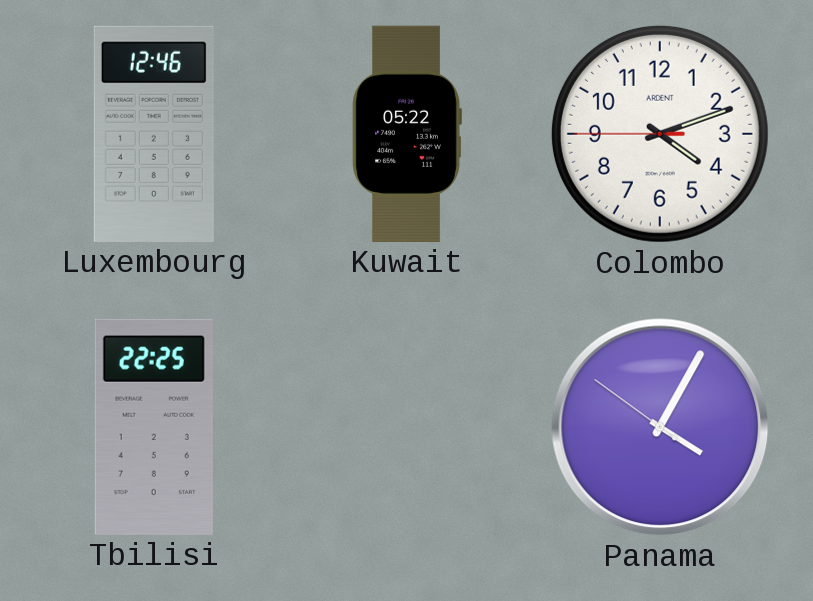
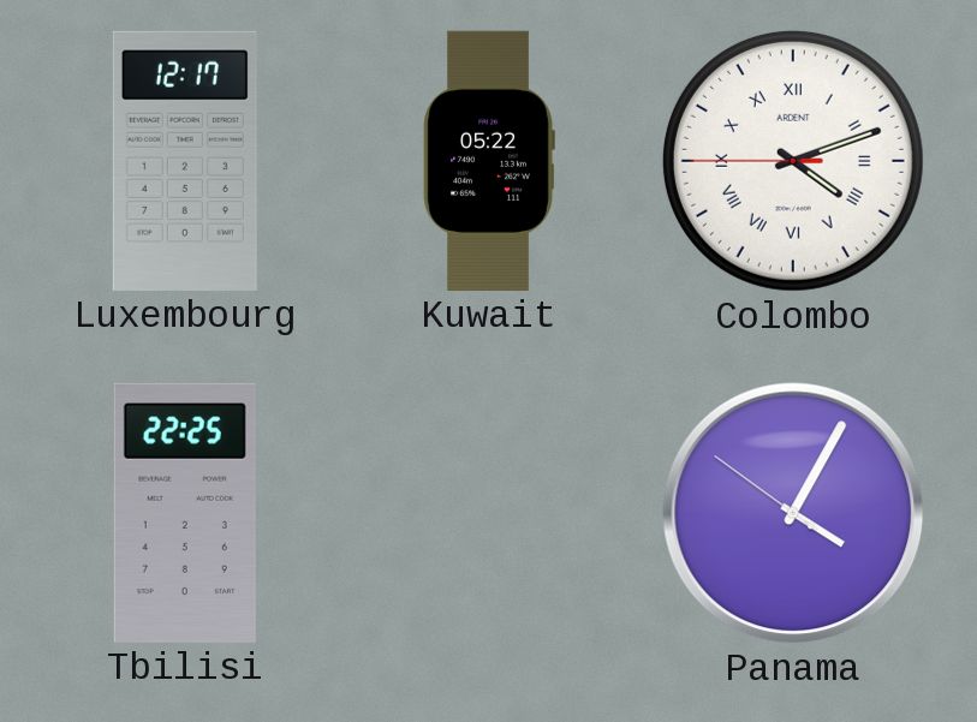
Luxembourg: 12:46 -> 12:17
Colombo numerals: Arabic -> Roman
